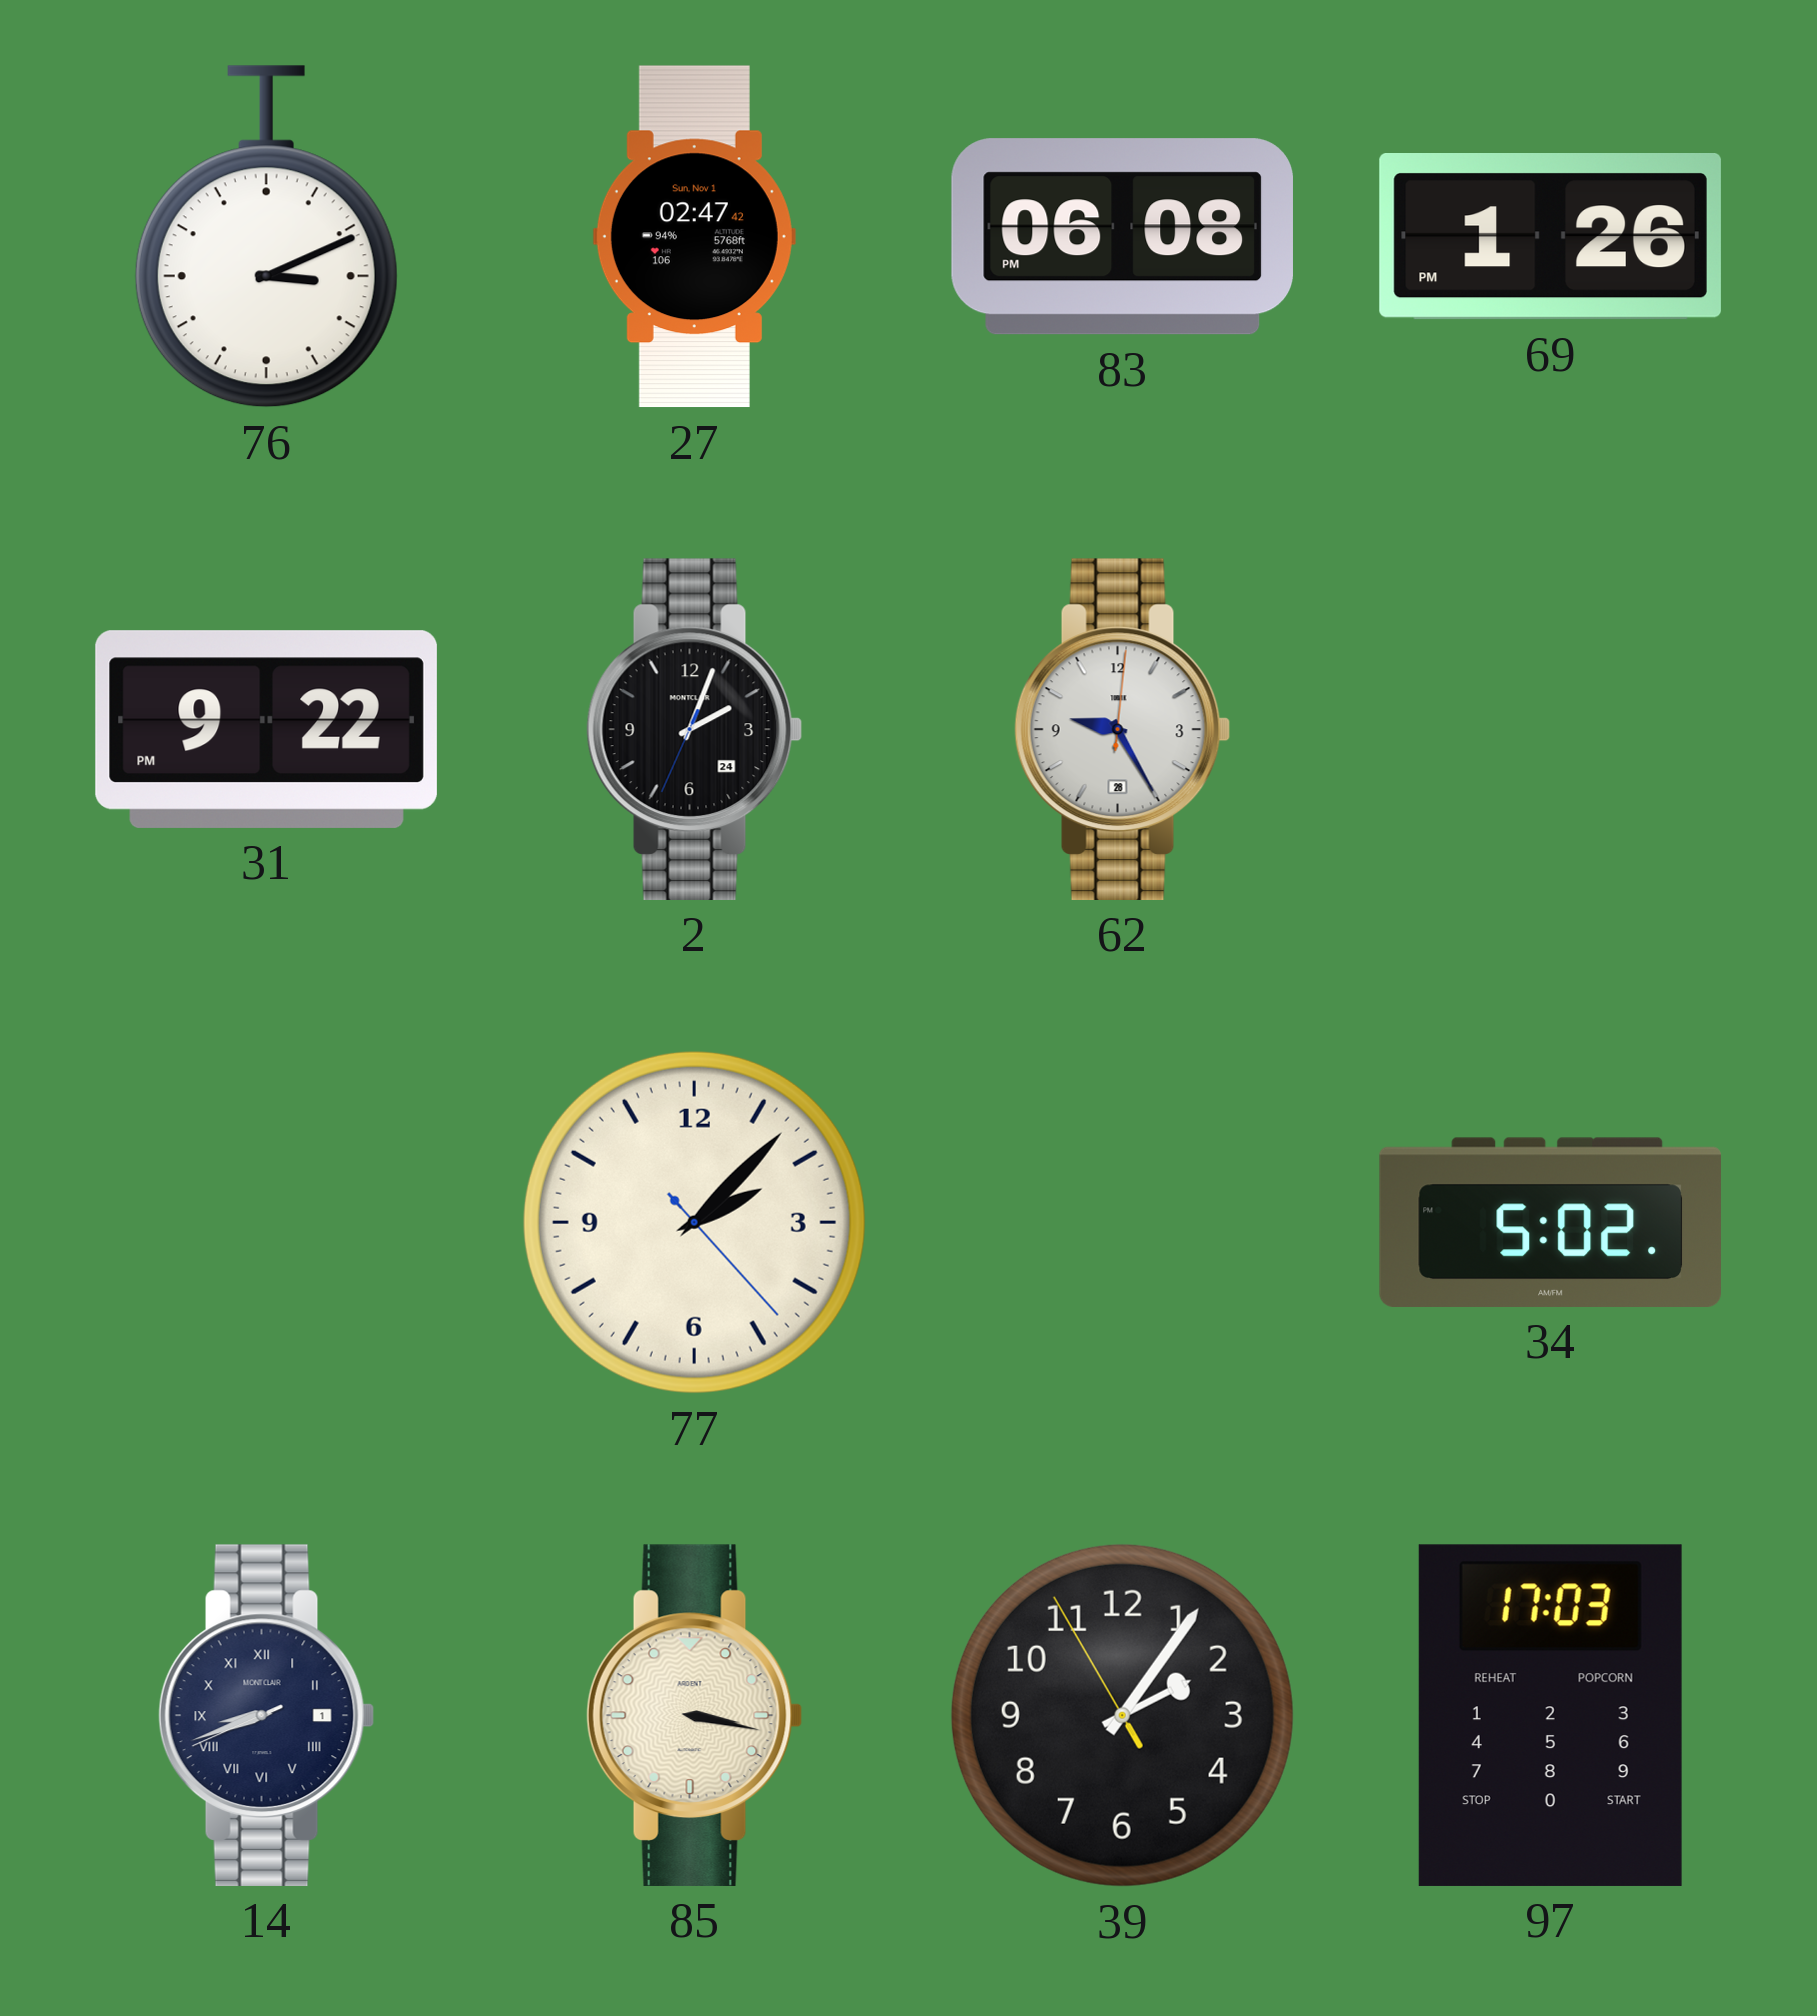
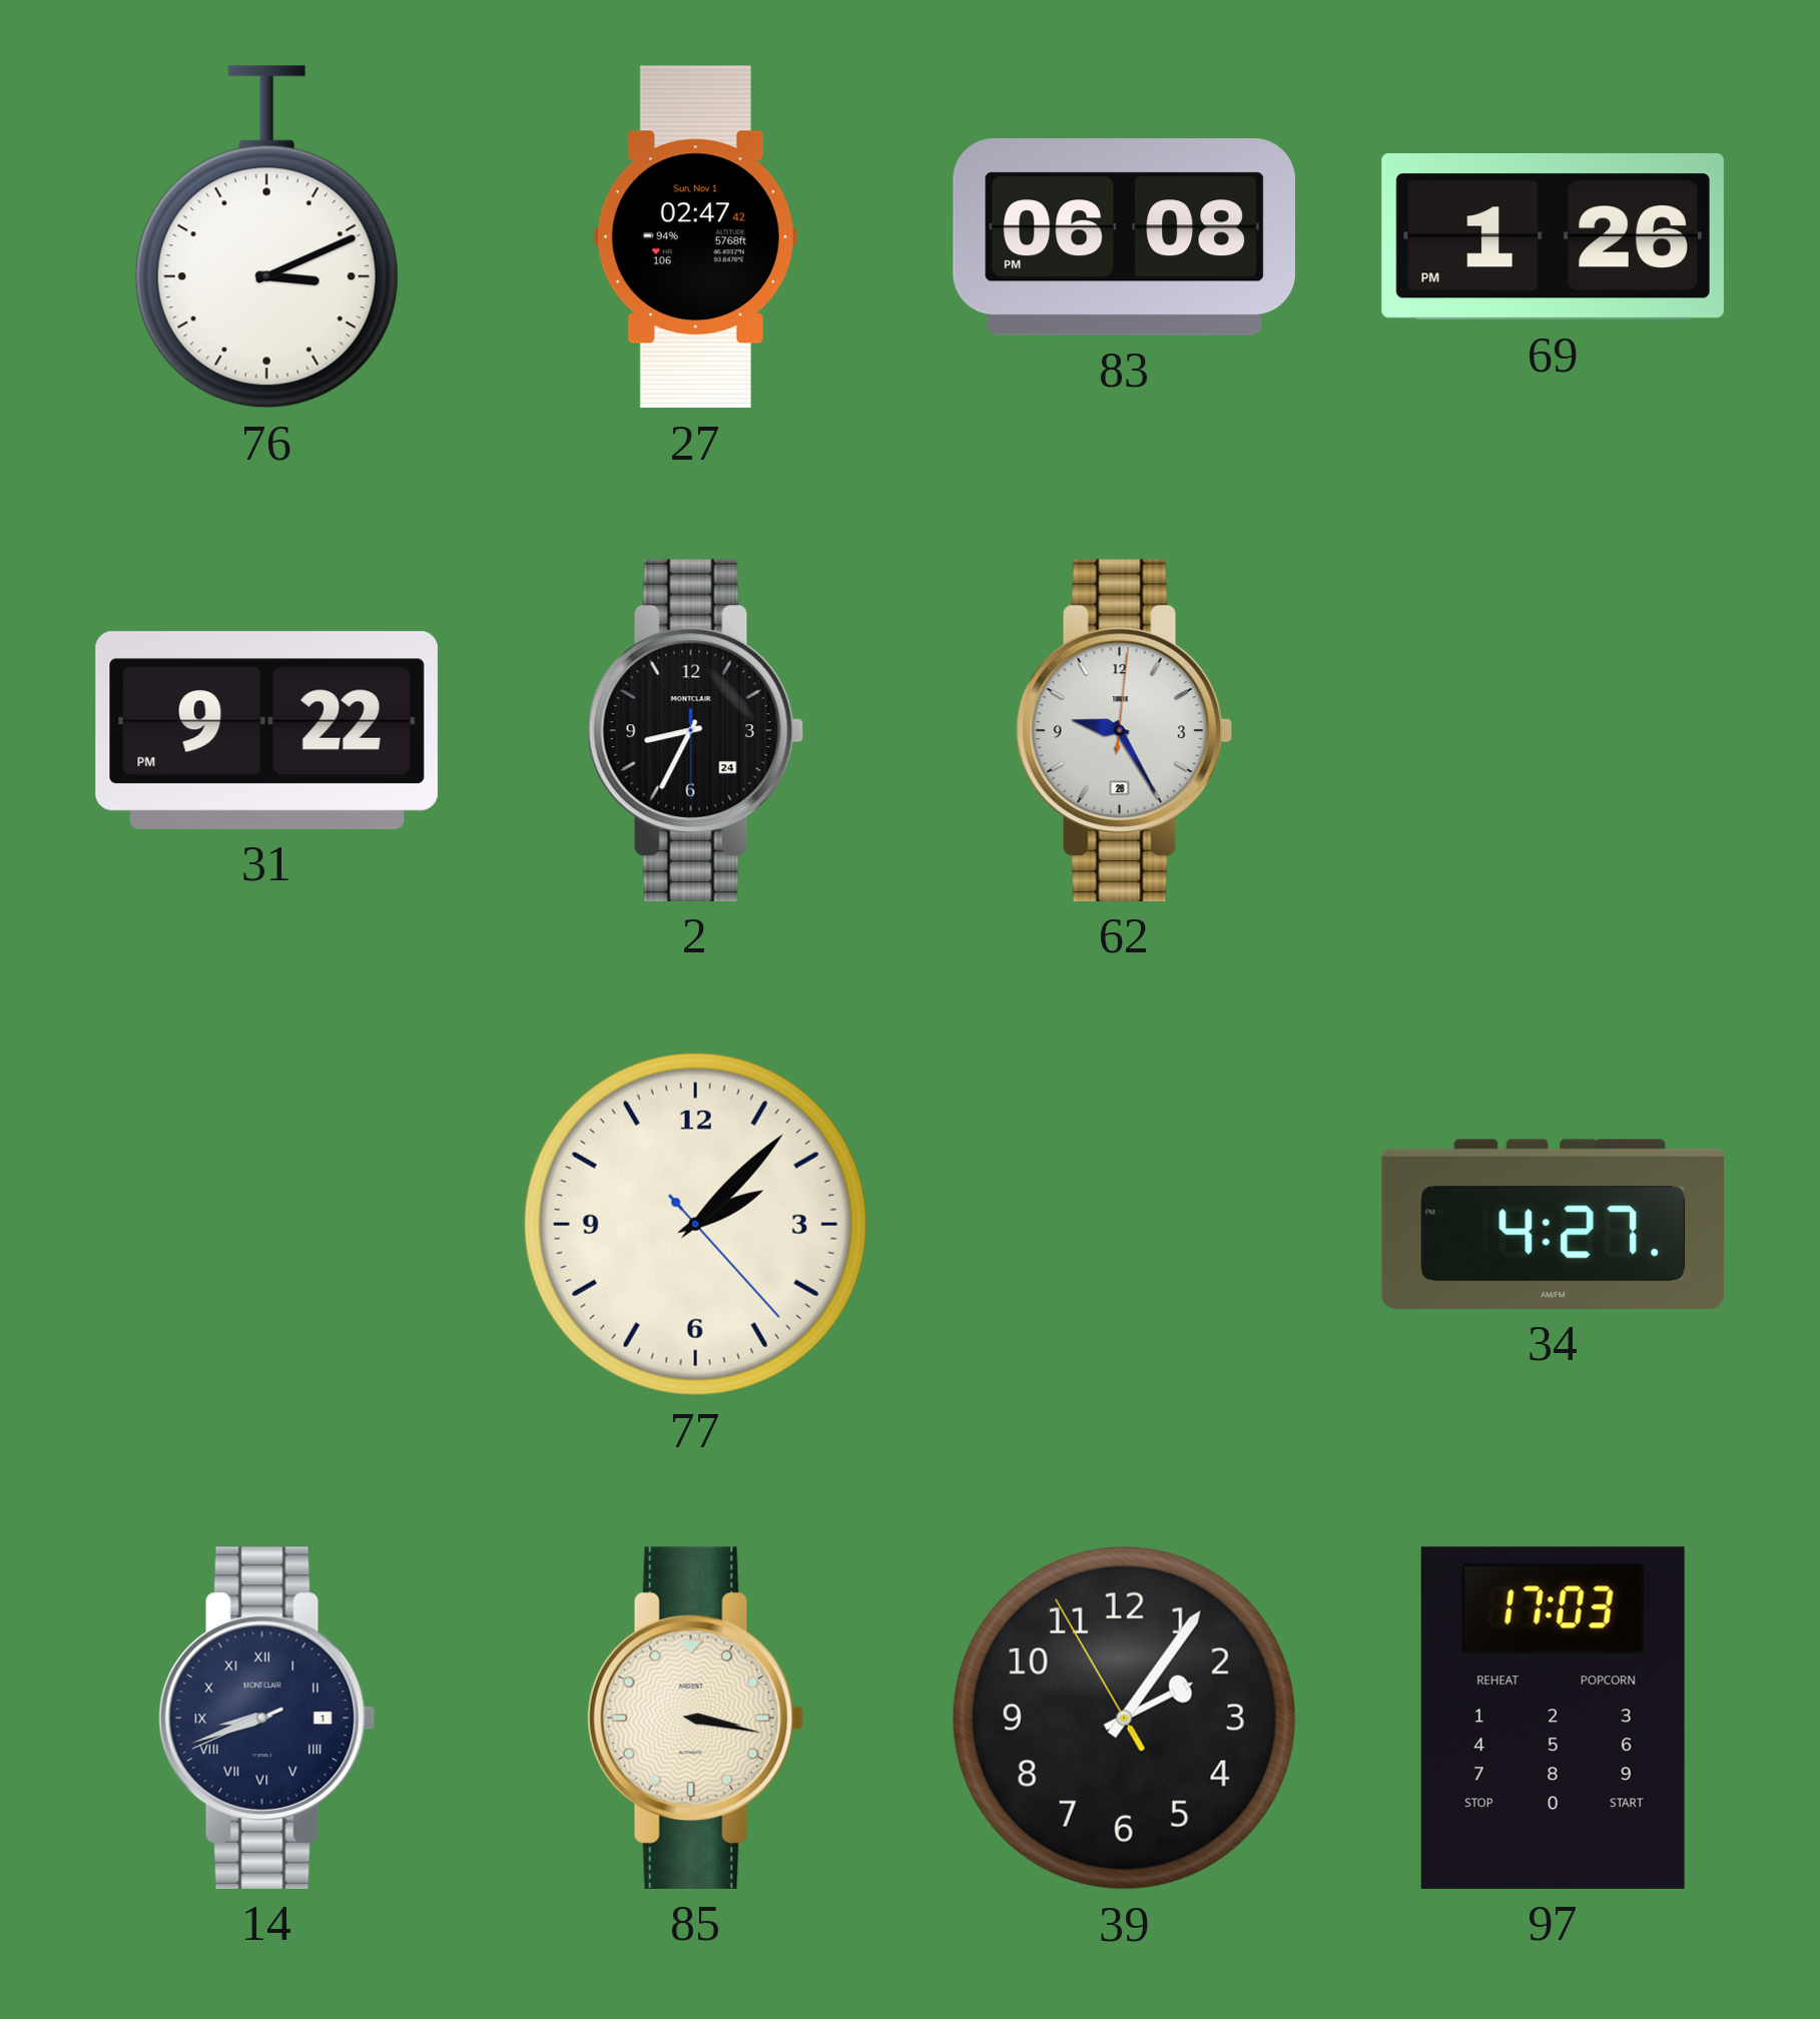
2: 2:03 -> 8:34
34: 5:02 -> 4:27
